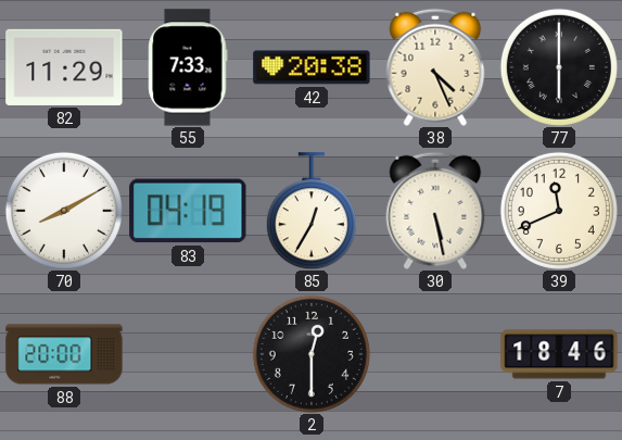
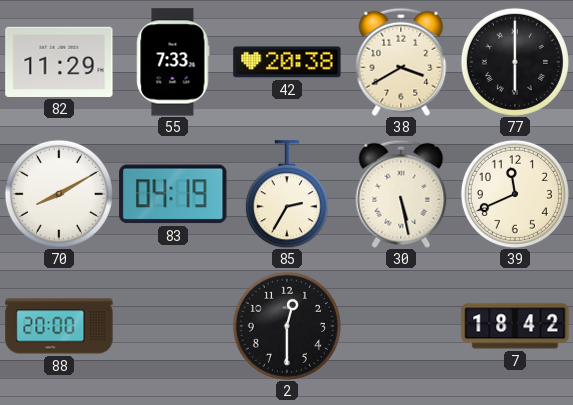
38: 4:26 -> 3:40
85: 12:35 -> 2:35
7: 18:46 -> 18:42
